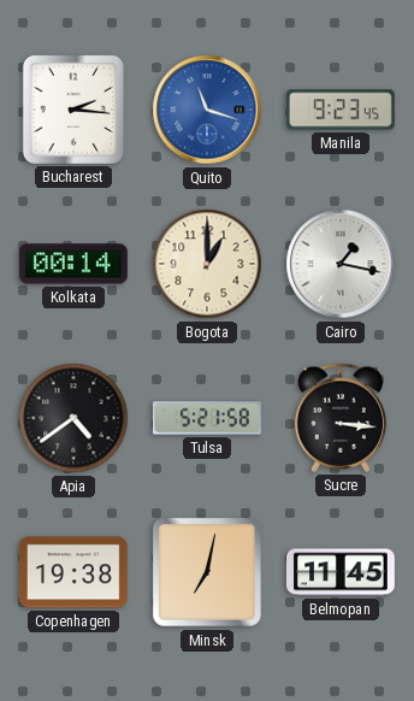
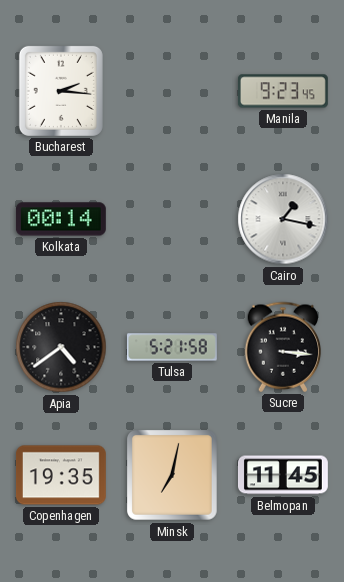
Quito: 11:18 -> none
Bogota: 1:00 -> none
Copenhagen: 19:38 -> 19:35
